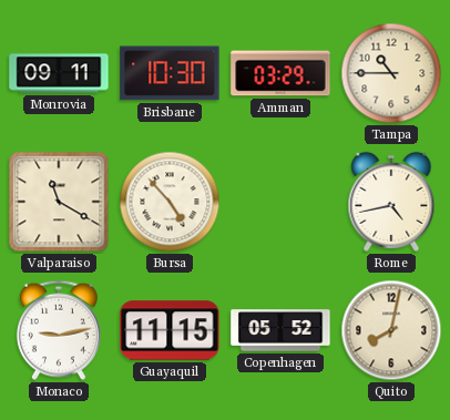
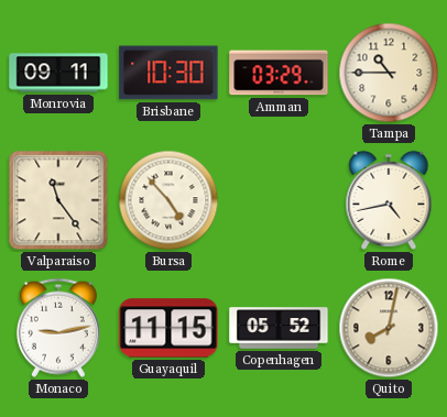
Valparaiso: 11:20 -> 11:24
